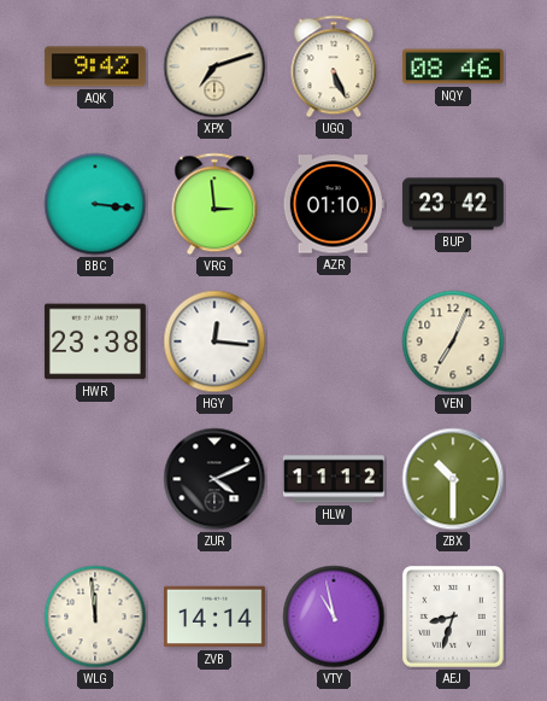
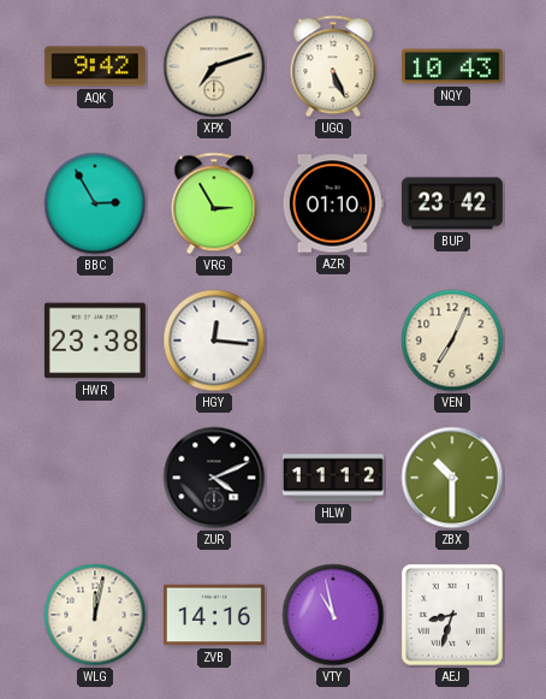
NQY: 08:46 -> 10:43
BBC: 3:16 -> 2:55
VRG: 2:59 -> 2:55
WLG: 11:59 -> 12:02
ZVB: 14:14 -> 14:16
